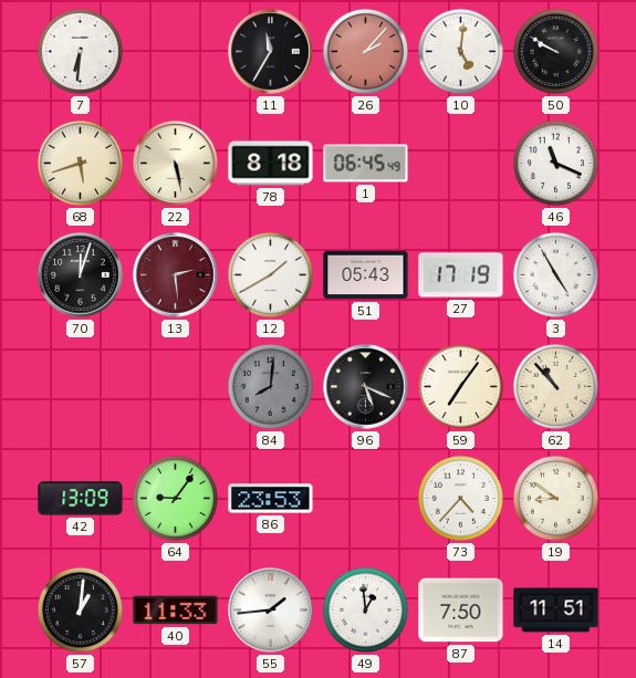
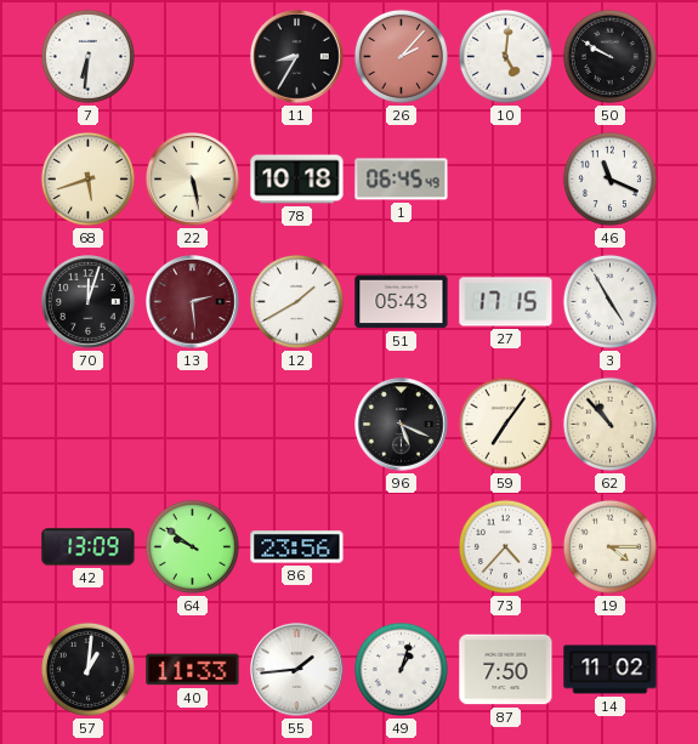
11: 11:35 -> 8:35
78: 8:18 -> 10:18
27: 17:19 -> 17:15
84: 8:01 -> none
64: 9:06 -> 9:51
86: 23:53 -> 23:56
19: 8:51 -> 4:15
49: 12:59 -> 1:03
14: 11:51 -> 11:02
